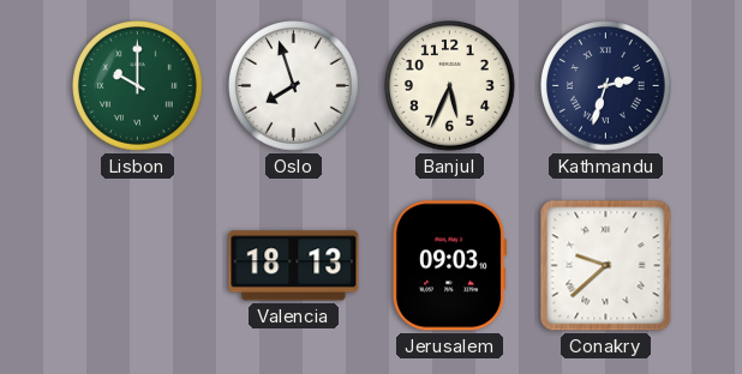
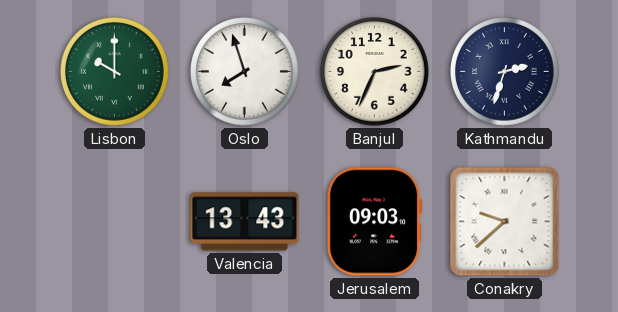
Banjul: 5:34 -> 2:34
Valencia: 18:13 -> 13:43
